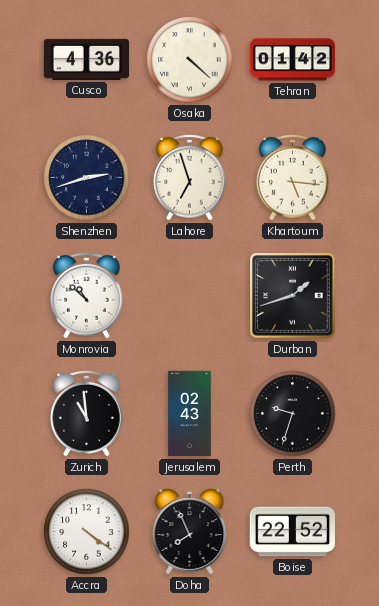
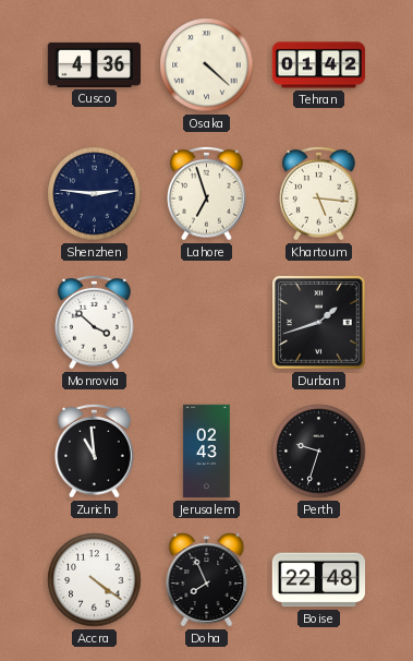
Shenzhen: 2:42 -> 2:46
Monrovia: 10:52 -> 3:52
Boise: 22:52 -> 22:48
